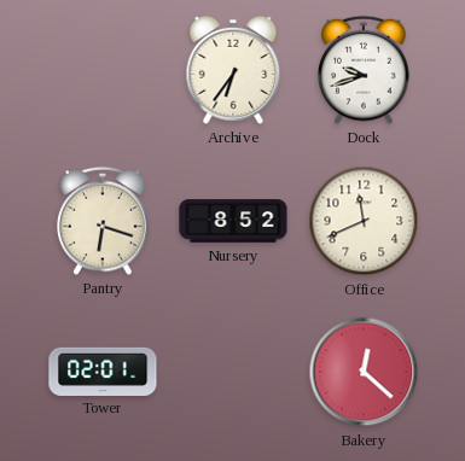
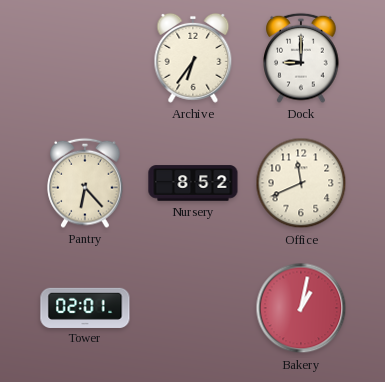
Dock: 9:42 -> 9:00
Pantry: 6:18 -> 6:23
Bakery: 12:22 -> 1:02
